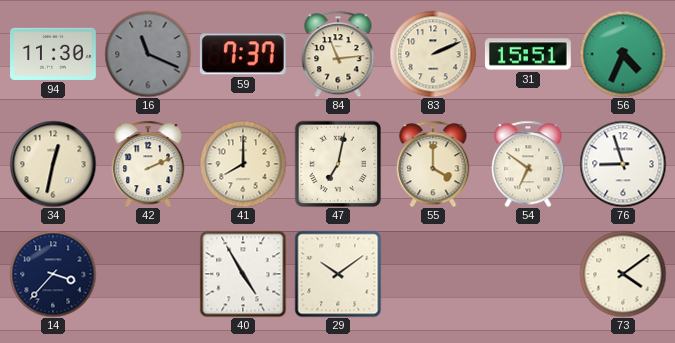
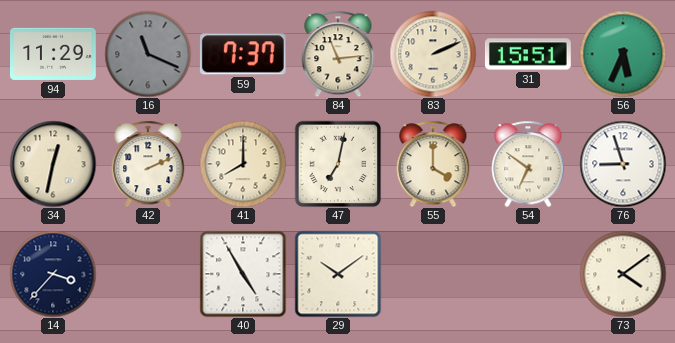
94: 11:30 -> 11:29
56: 4:34 -> 5:34
